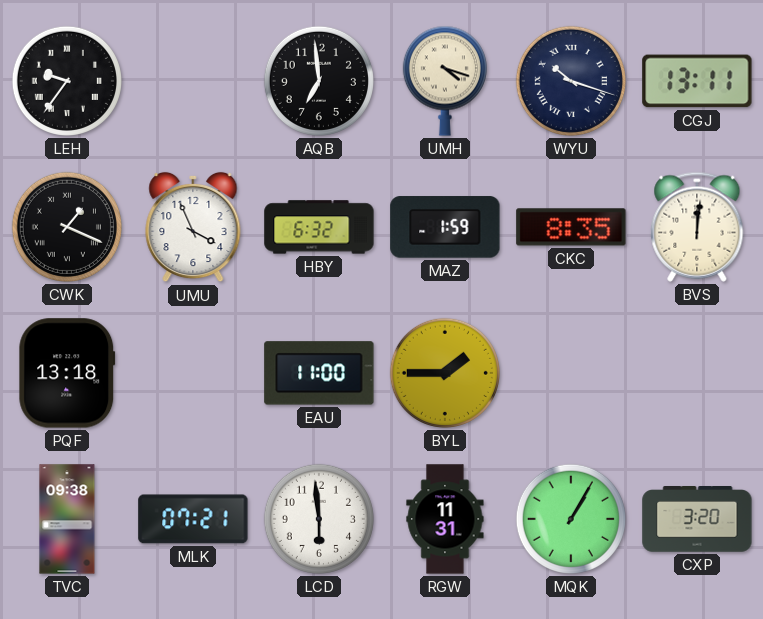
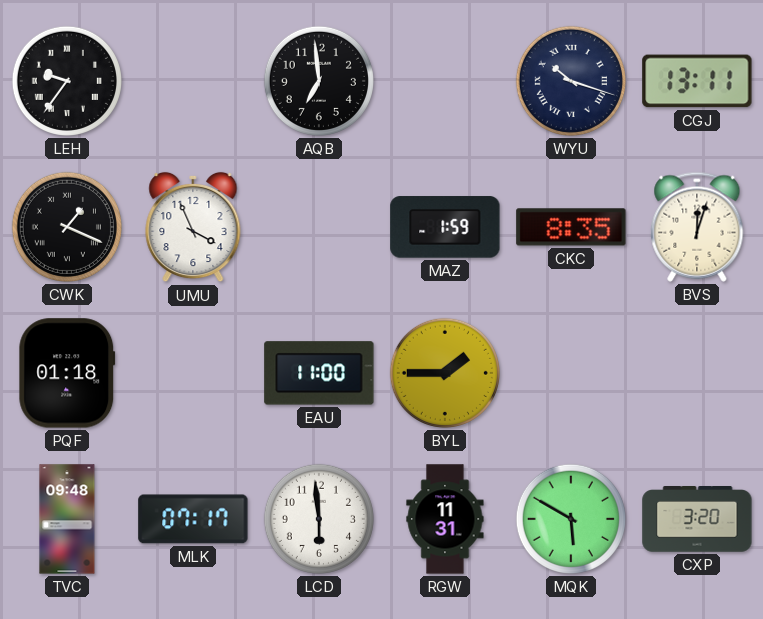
UMH: 4:18 -> none
HBY: 6:32 -> none
BVS: 12:01 -> 12:03
PQF: 13:18 -> 01:18
TVC: 09:38 -> 09:48
MLK: 07:21 -> 07:17
MQK: 1:05 -> 5:50
